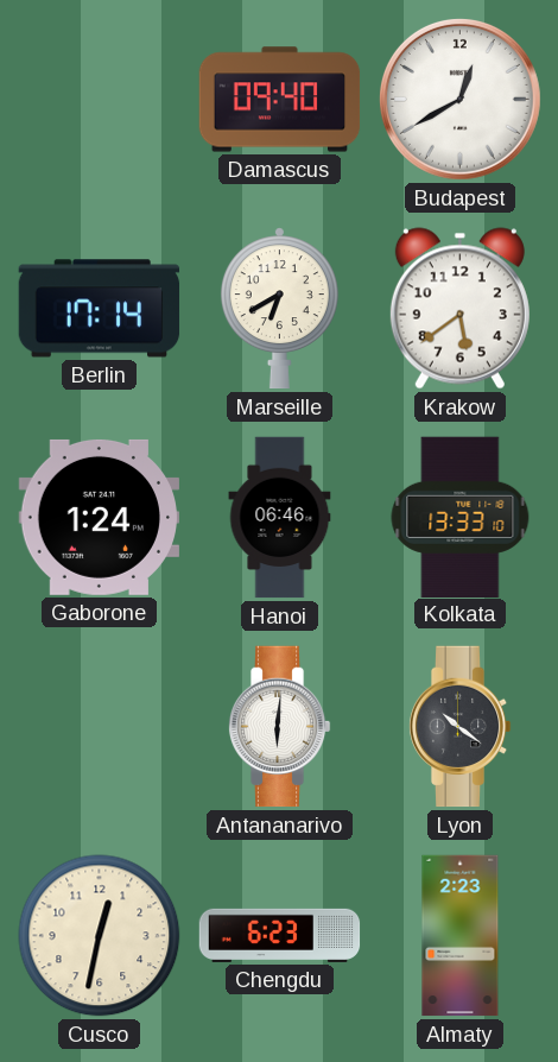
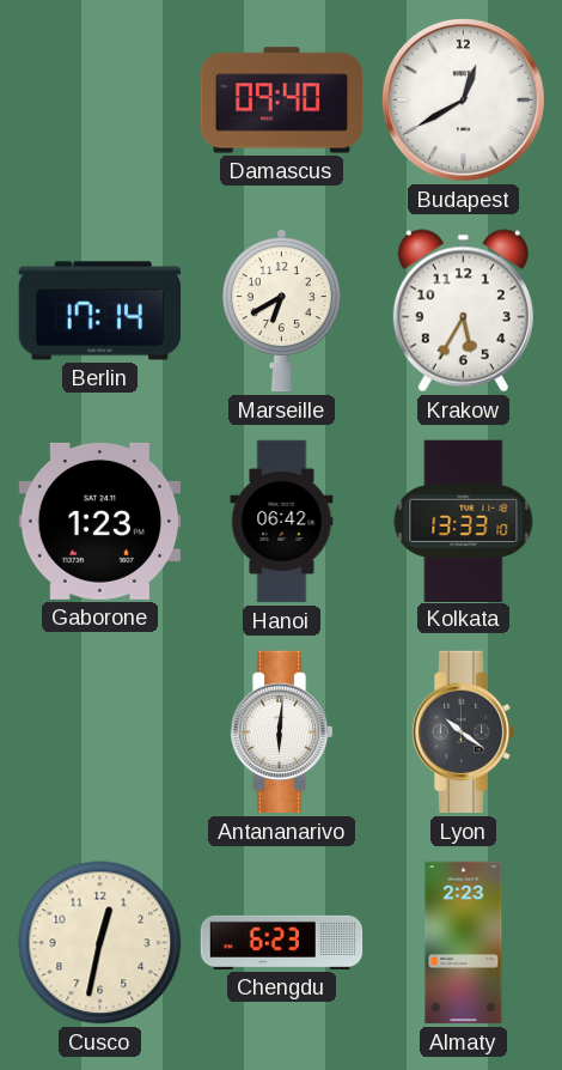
Krakow: 5:39 -> 5:35
Gaborone: 1:24 -> 1:23
Hanoi: 06:46 -> 06:42
